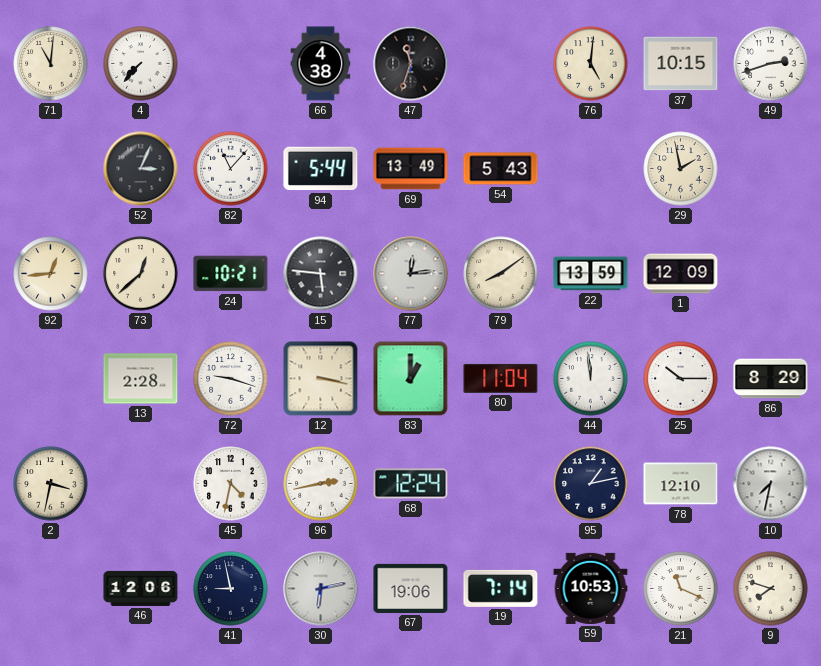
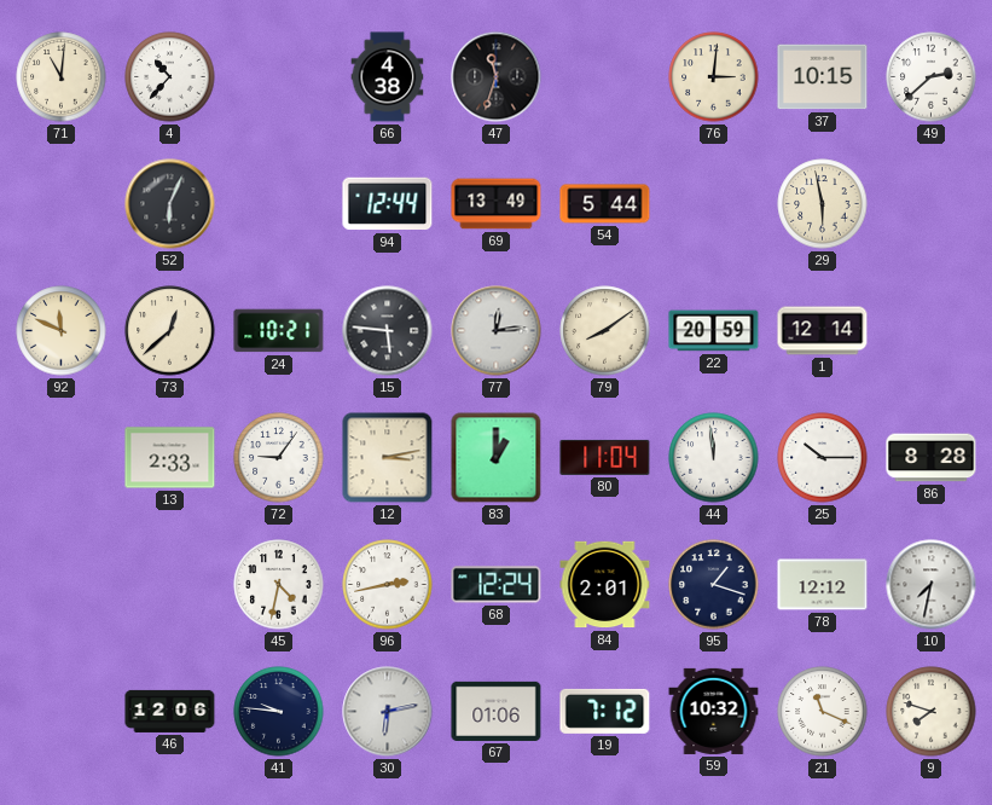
4: 7:37 -> 10:37
76: 5:01 -> 3:01
49: 2:42 -> 2:38
52: 3:04 -> 6:04
82: 11:07 -> none
94: 5:44 -> 12:44
54: 5:43 -> 5:44
29: 1:58 -> 5:58
92: 12:44 -> 11:49
22: 13:59 -> 20:59
1: 12:09 -> 12:14
13: 2:28 -> 2:33
72: 9:18 -> 9:06
12: 3:17 -> 3:13
86: 8:29 -> 8:28
2: 3:32 -> none
84: none -> 2:01
95: 1:13 -> 1:18
78: 12:10 -> 12:12
41: 8:58 -> 9:46
67: 19:06 -> 01:06
19: 7:14 -> 7:12
59: 10:53 -> 10:32
